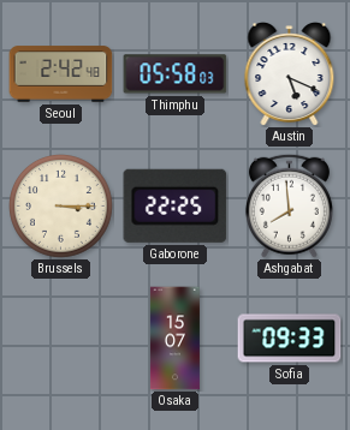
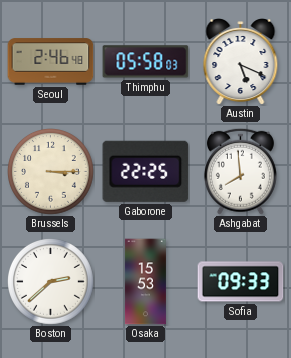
Seoul: 2:42 -> 2:46
Boston: none -> 2:38
Osaka: 15:07 -> 15:53
